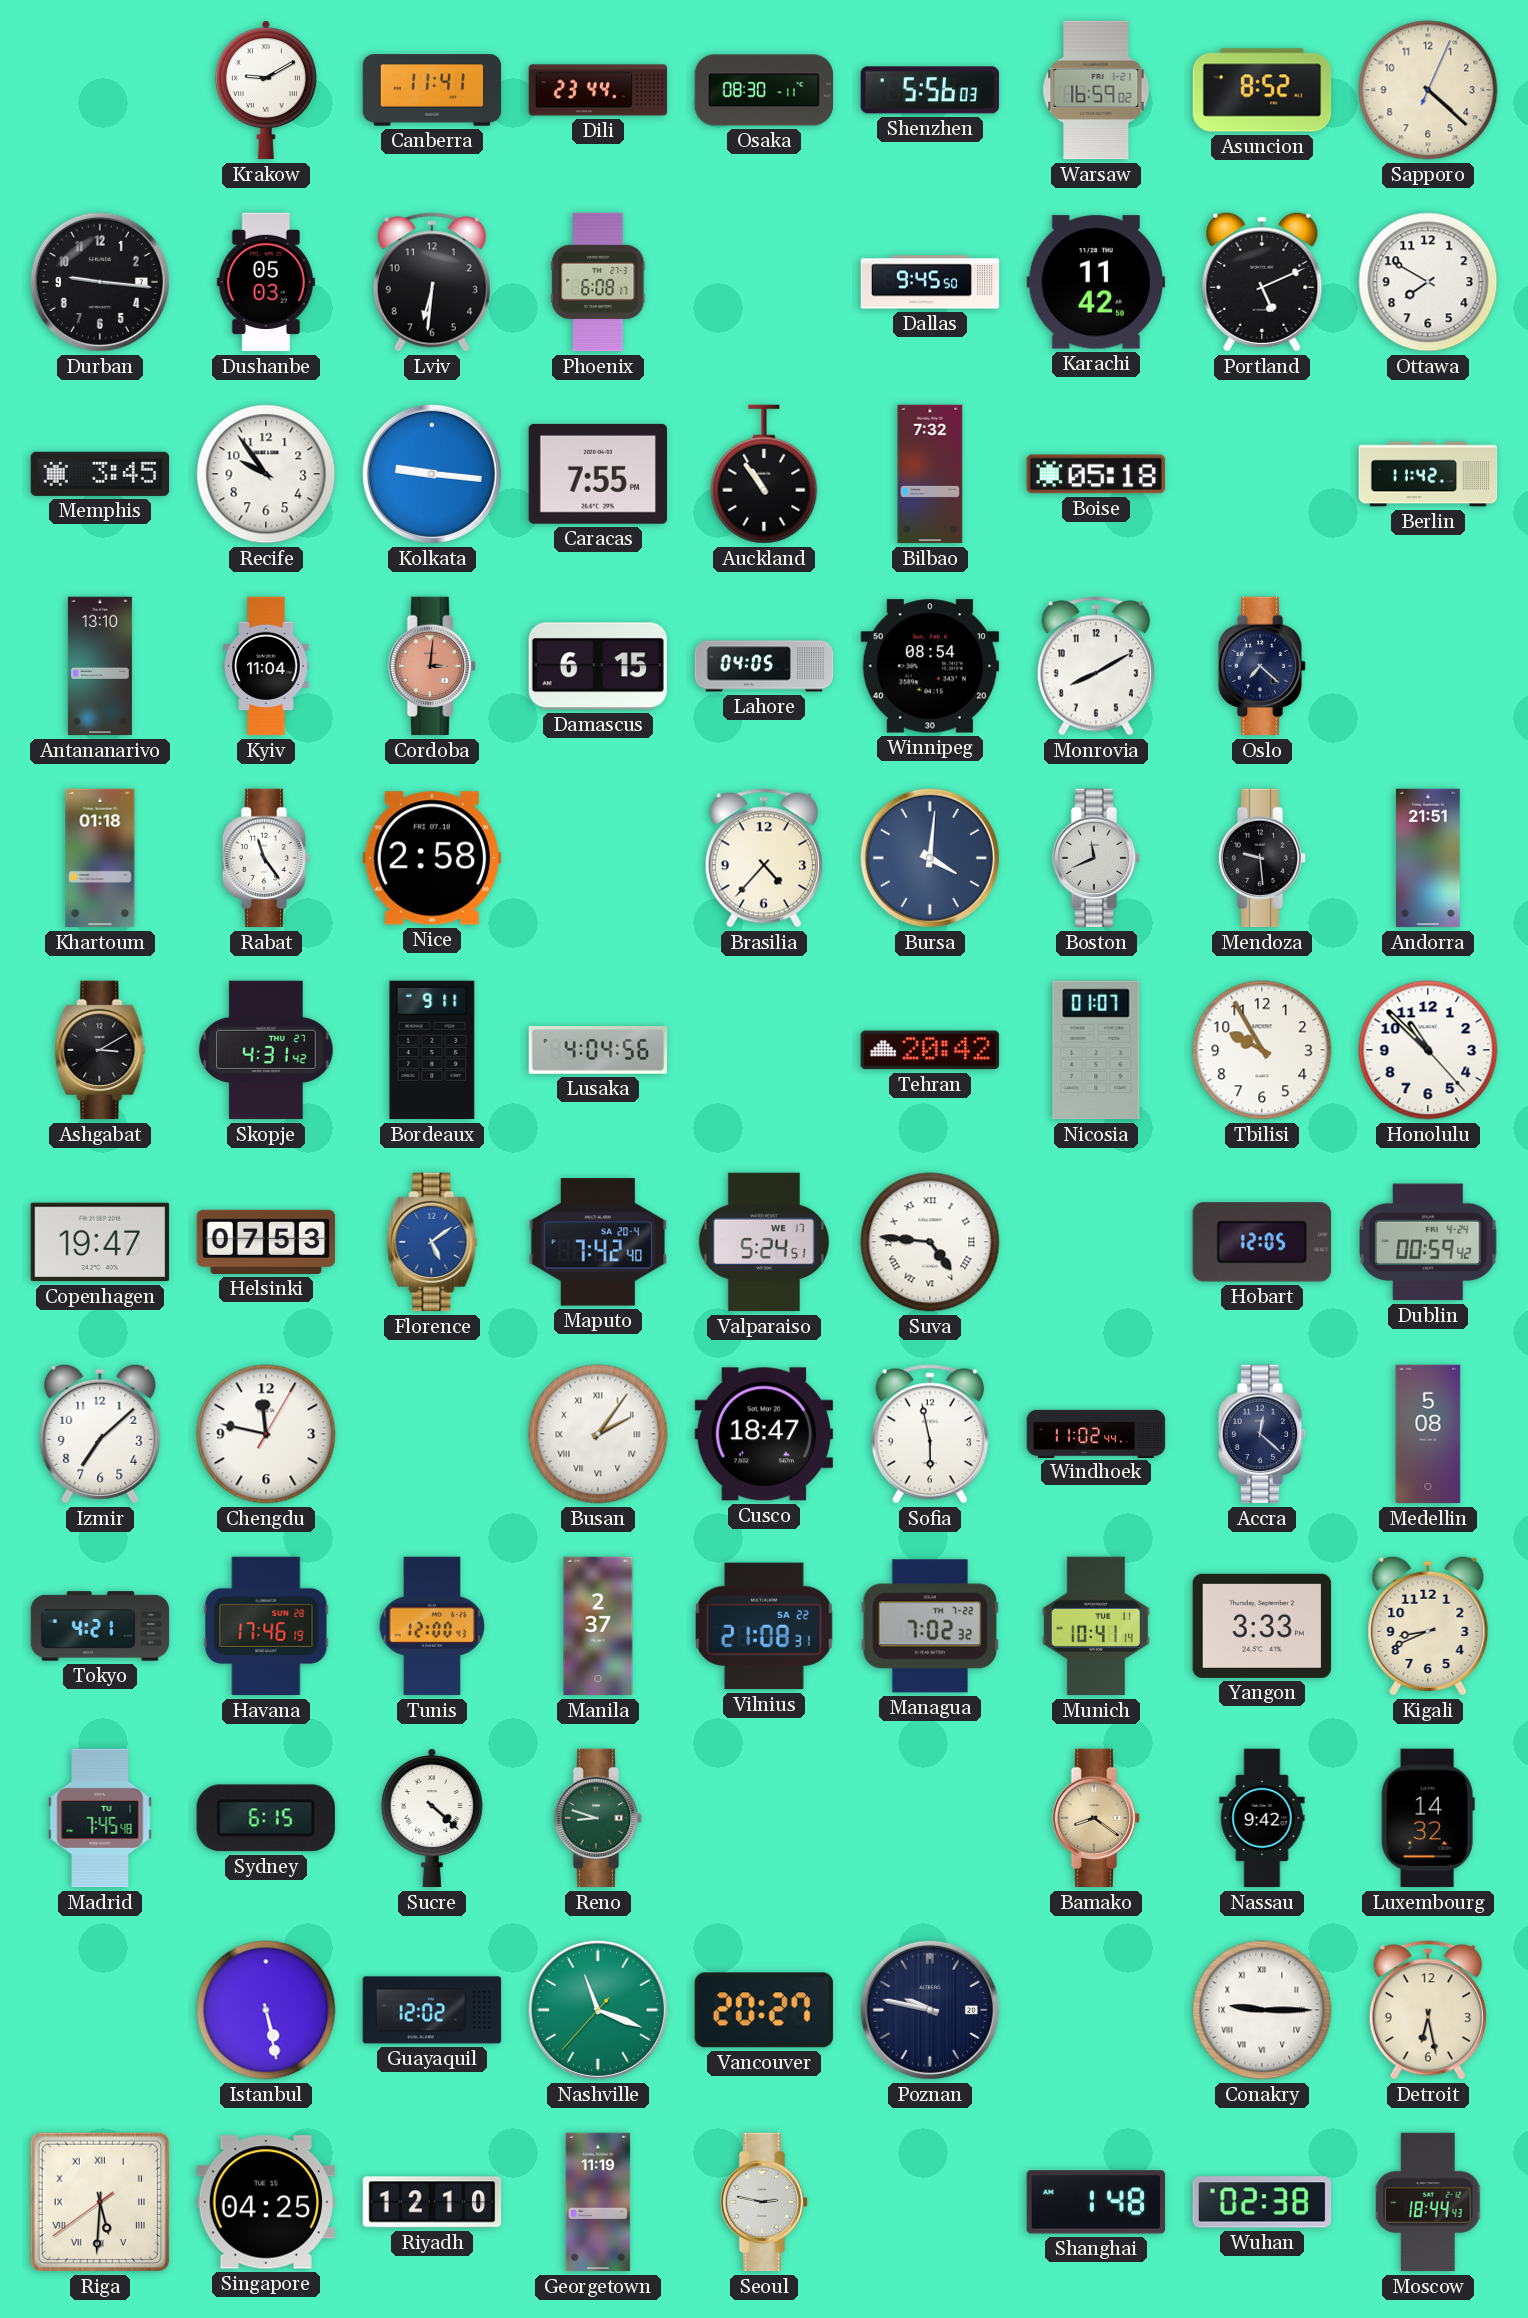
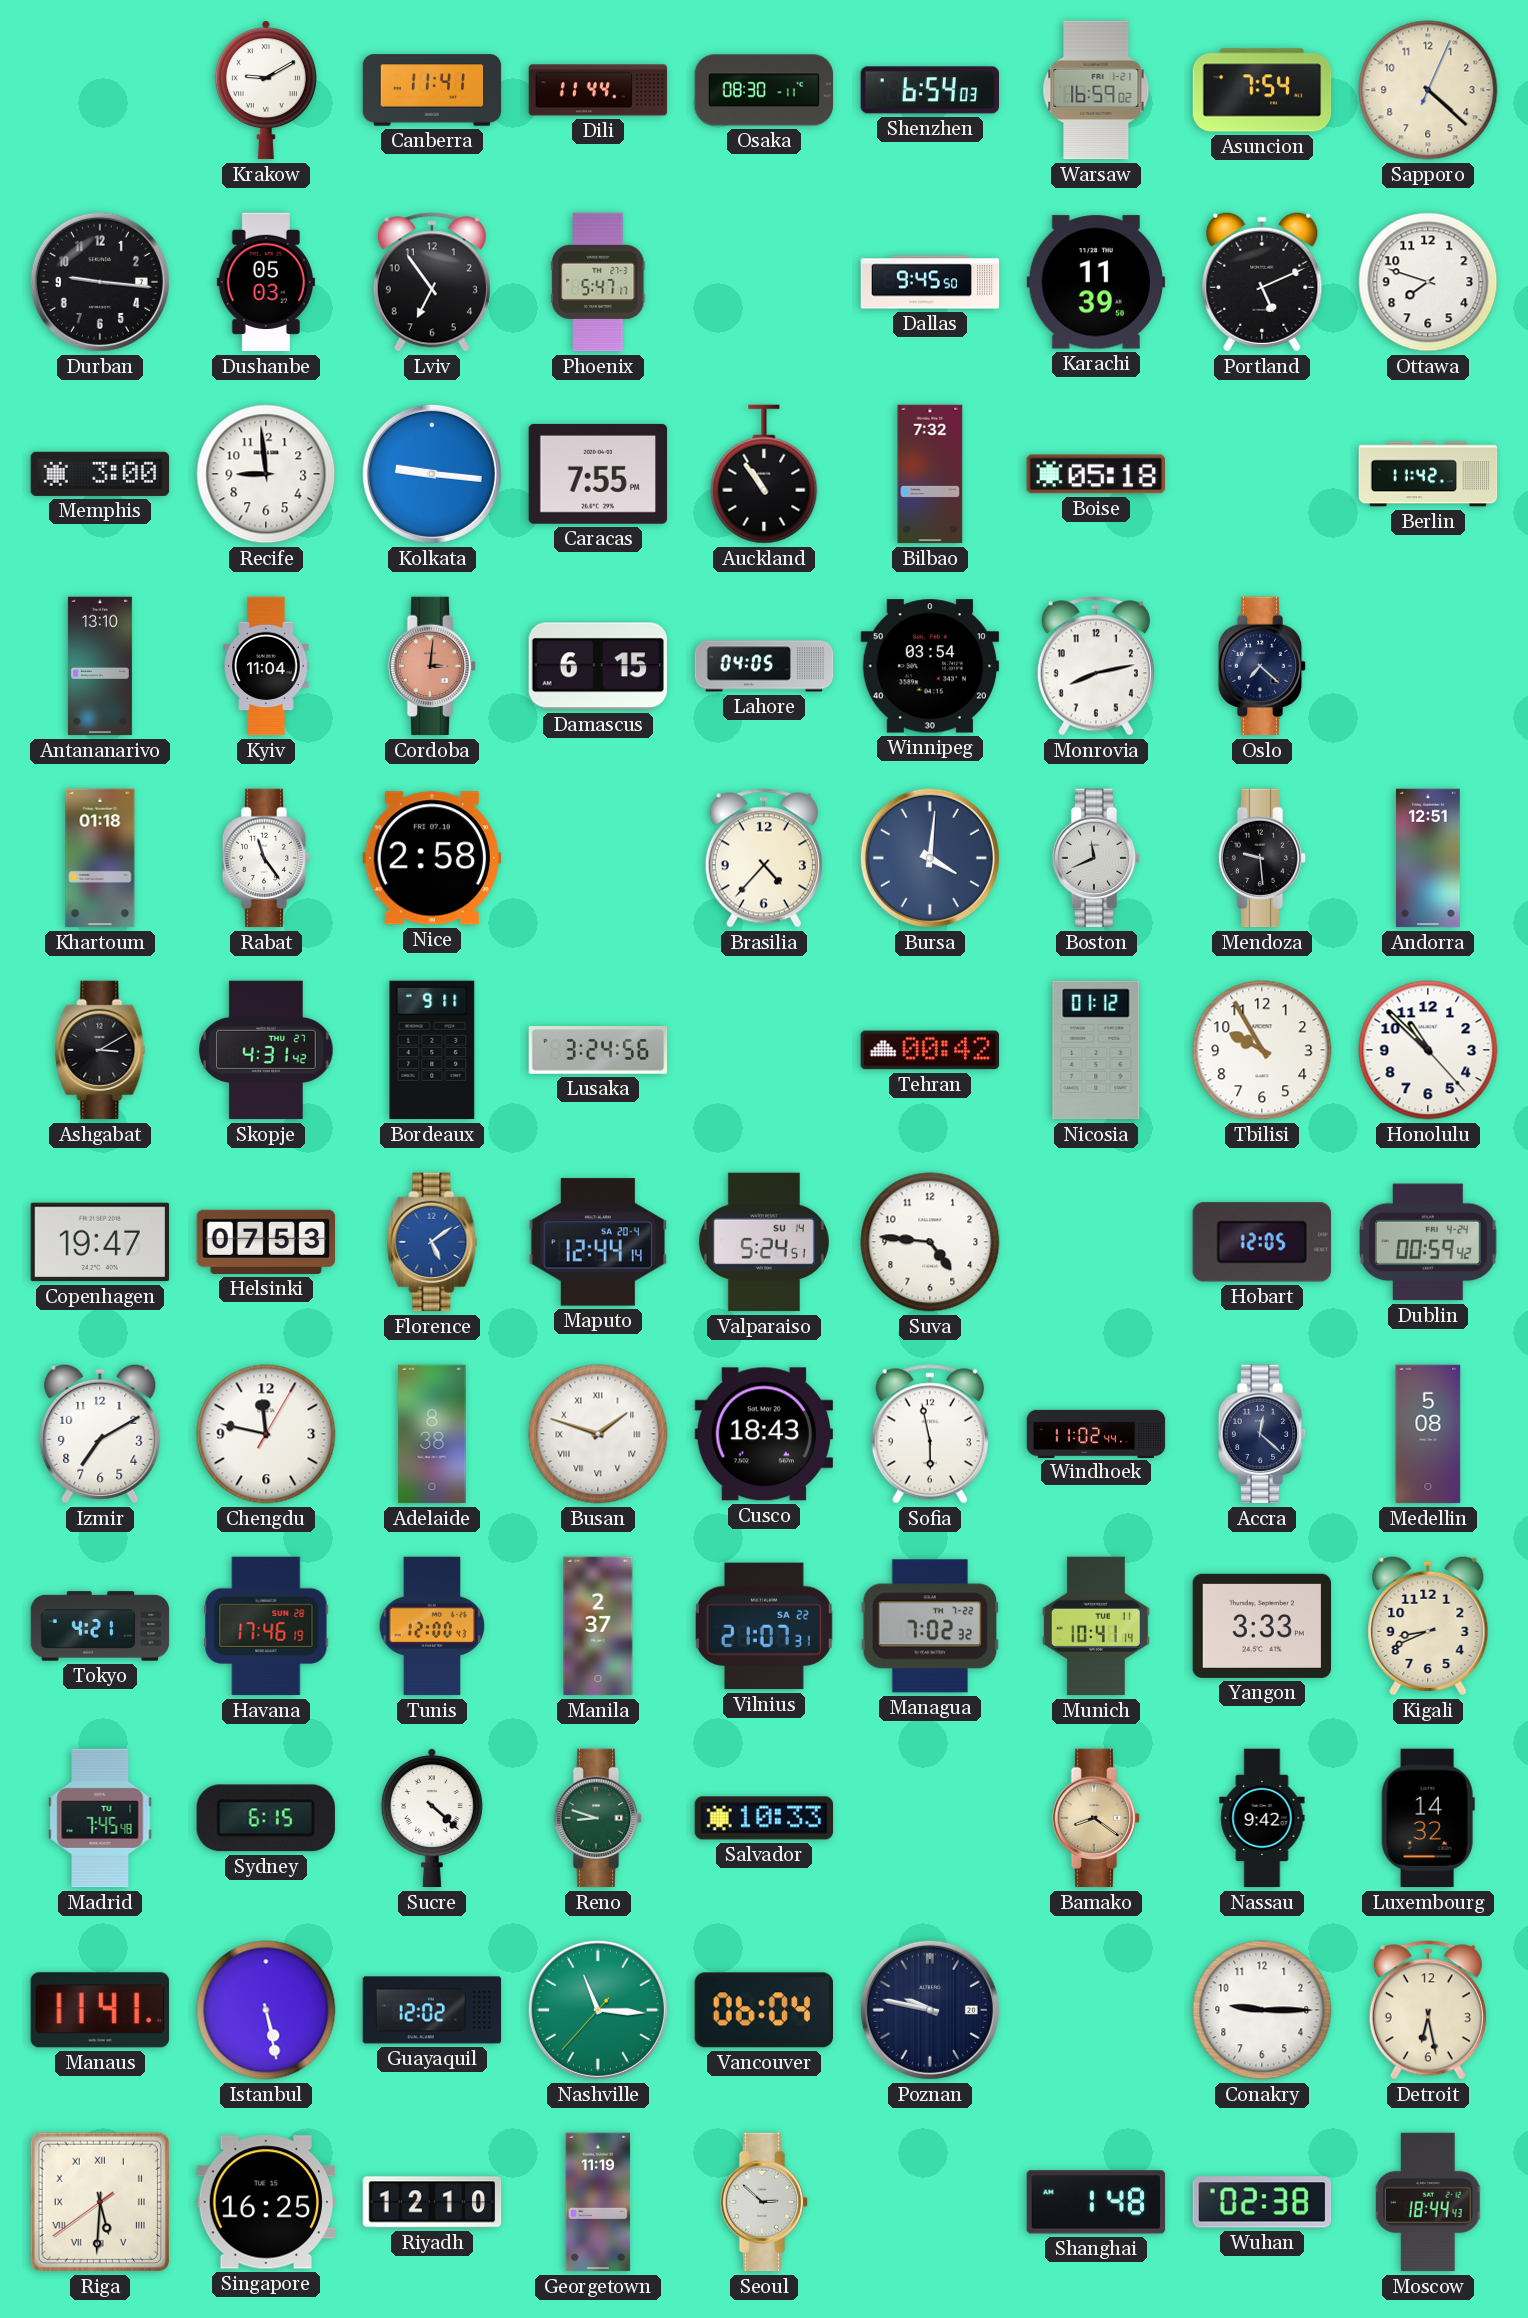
Dili: 23:44 -> 11:44
Shenzhen: 5:56 -> 6:54
Asuncion: 8:52 -> 7:54
Lviv: 6:31 -> 6:54
Phoenix: 6:08 -> 5:47
Karachi: 11:42 -> 11:39
Ottawa: 7:50 -> 7:48
Memphis: 3:45 -> 3:00
Recife: 9:54 -> 8:59
Winnipeg: 08:54 -> 03:54
Monrovia: 8:10 -> 8:13
Andorra: 21:51 -> 12:51
Lusaka: 4:04 -> 3:24
Tehran: 20:42 -> 00:42
Nicosia: 01:07 -> 01:12
Maputo: 7:42 -> 12:44
Valparaiso date: WE 17 -> SU 14
Suva numerals: Roman -> Arabic
Izmir: 7:08 -> 7:10
Adelaide: none -> 8:38
Busan: 2:06 -> 1:48
Cusco: 18:47 -> 18:43
Vilnius: 21:08 -> 21:07
Salvador: none -> 10:33
Manaus: none -> 11:41
Nashville: 11:18 -> 11:15
Vancouver: 20:27 -> 06:04
Conakry numerals: Roman -> Arabic
Singapore: 04:25 -> 16:25
Seoul: 2:47 -> 2:52
